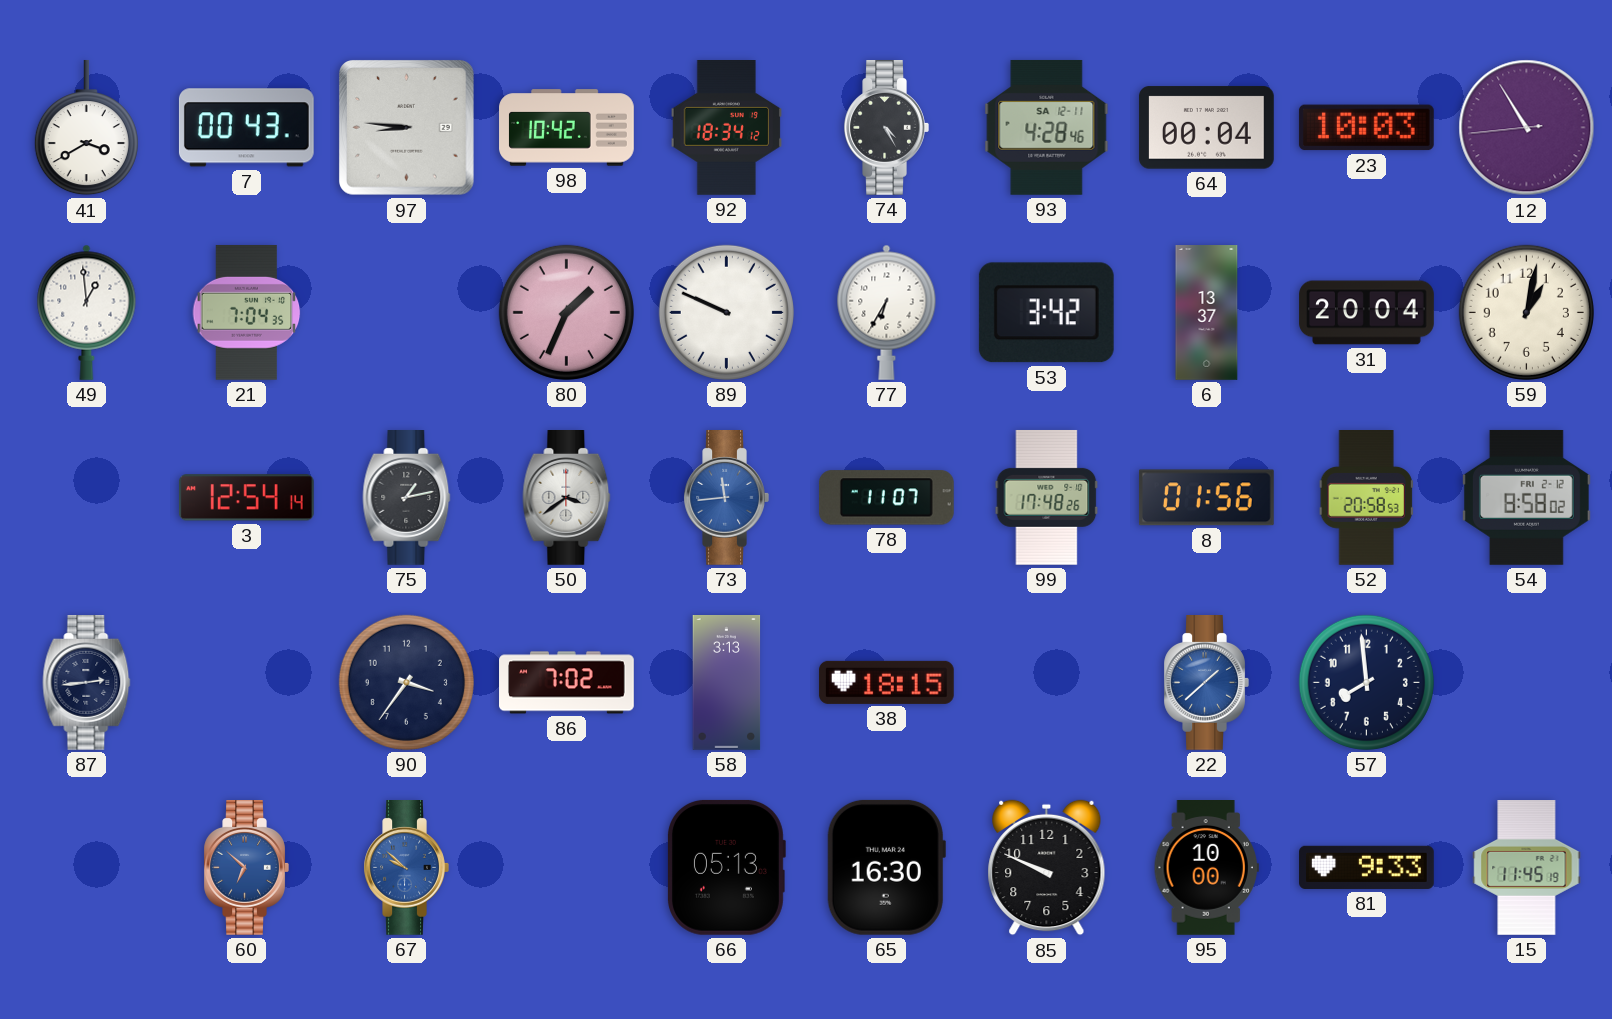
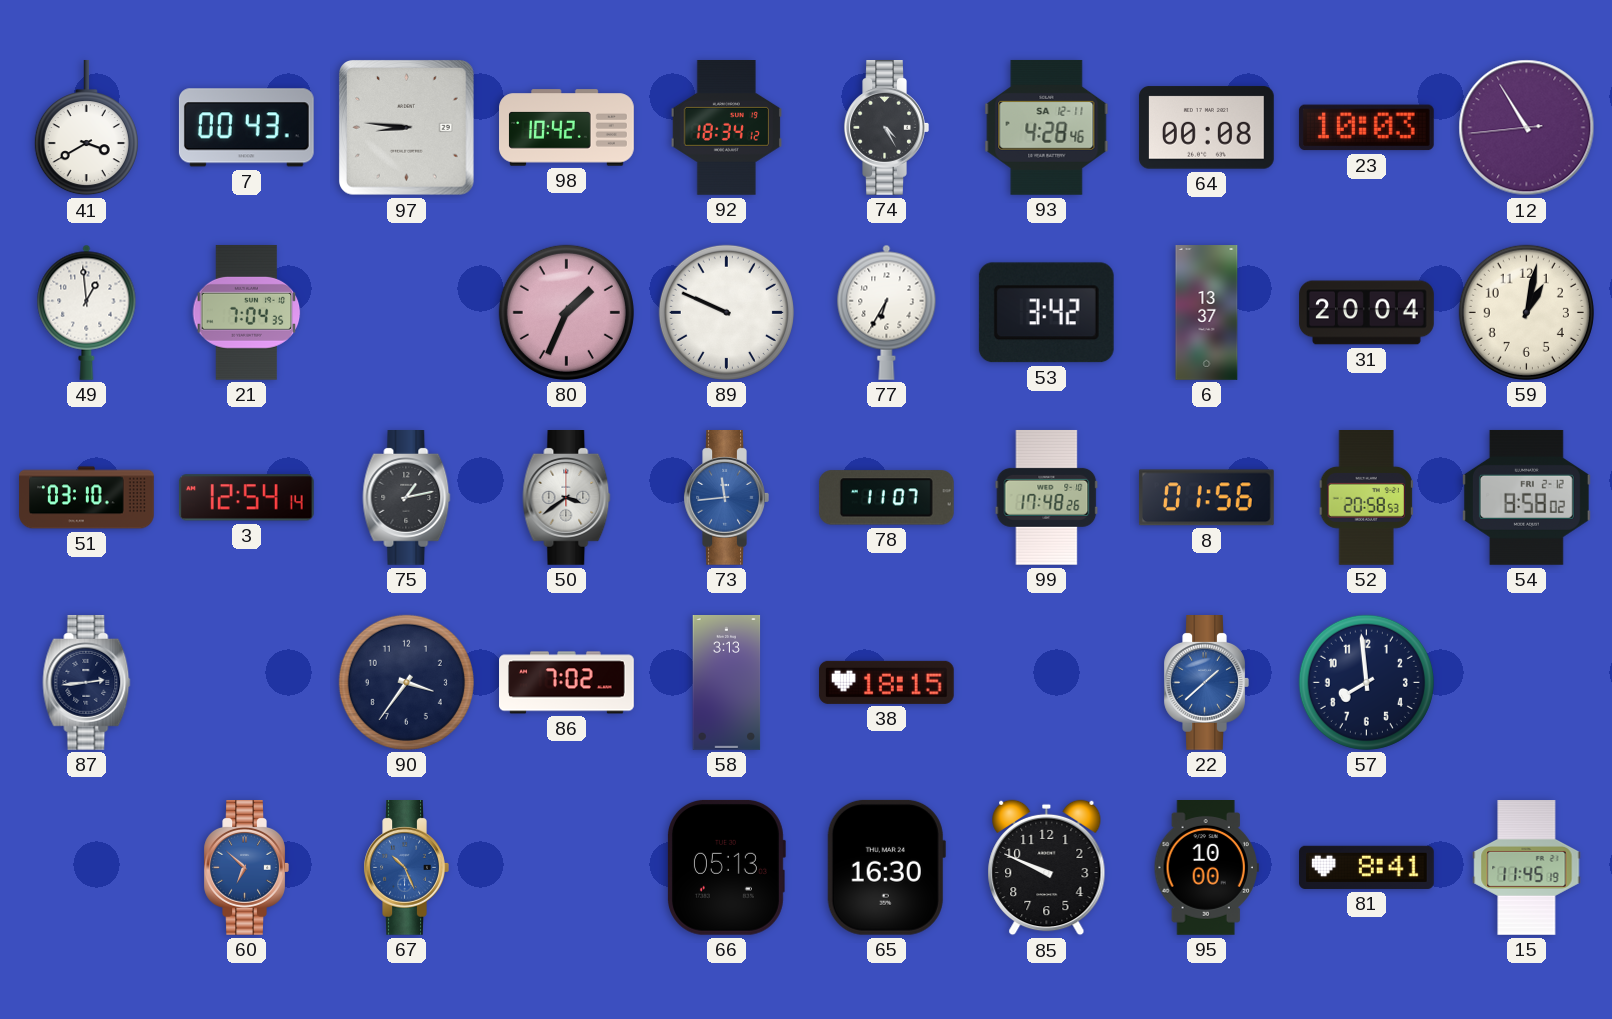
64: 00:04 -> 00:08
51: none -> 03:10
67: 9:52 -> 10:26
81: 9:33 -> 8:41
